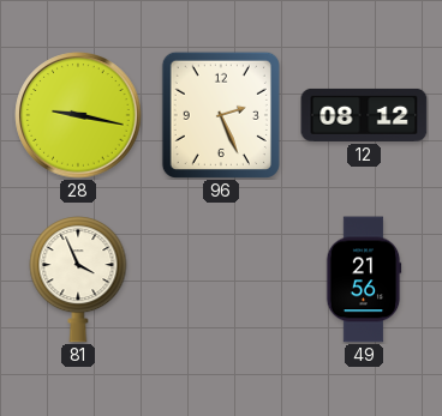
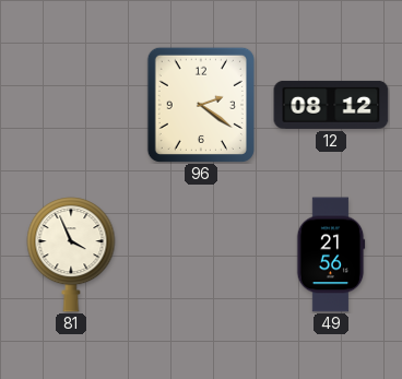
28: 9:17 -> none
96: 2:26 -> 2:21
